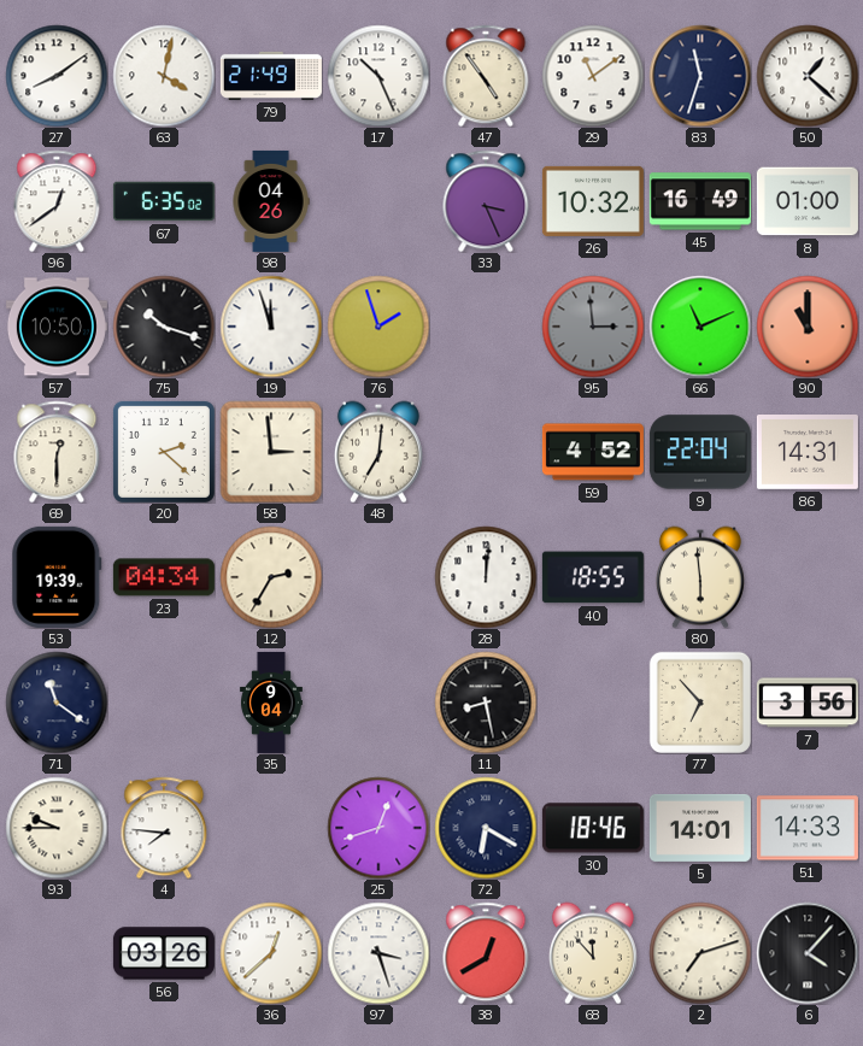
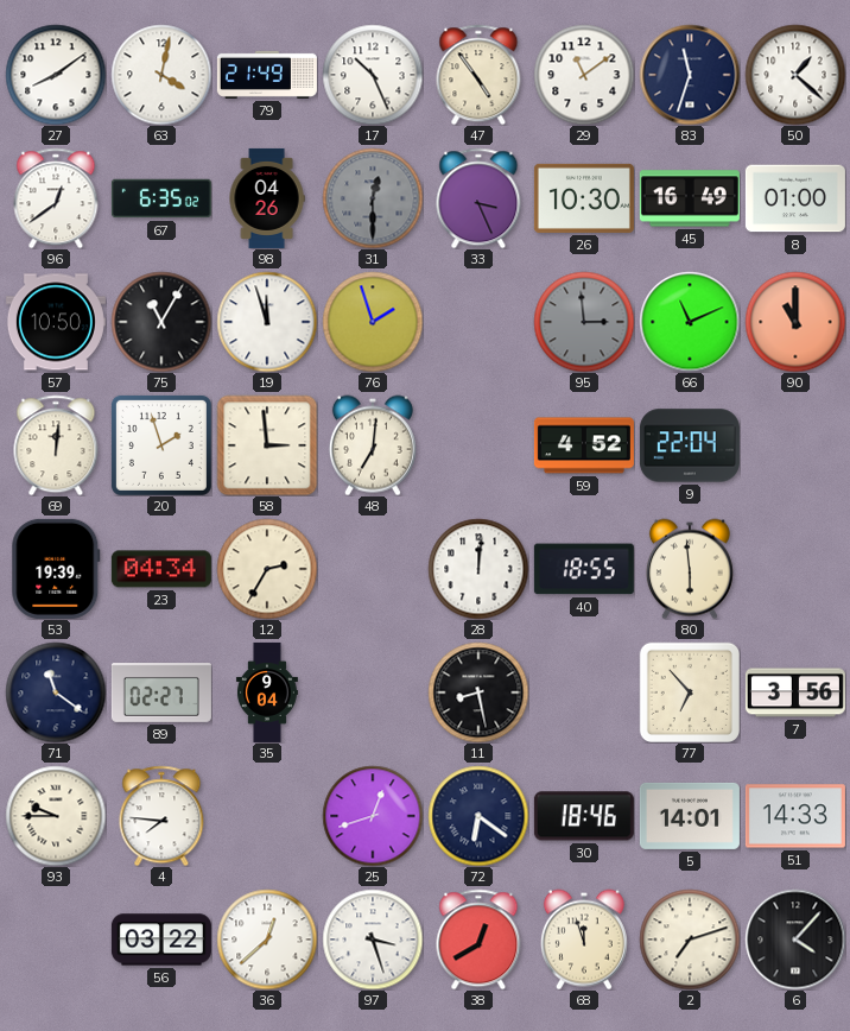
31: none -> 12:30
26: 10:32 -> 10:30
75: 10:18 -> 11:05
69: 12:30 -> 12:01
20: 2:22 -> 1:57
86: 14:31 -> none
89: none -> 02:27
72: 6:20 -> 6:21
56: 03:26 -> 03:22
68: 11:53 -> 11:57
